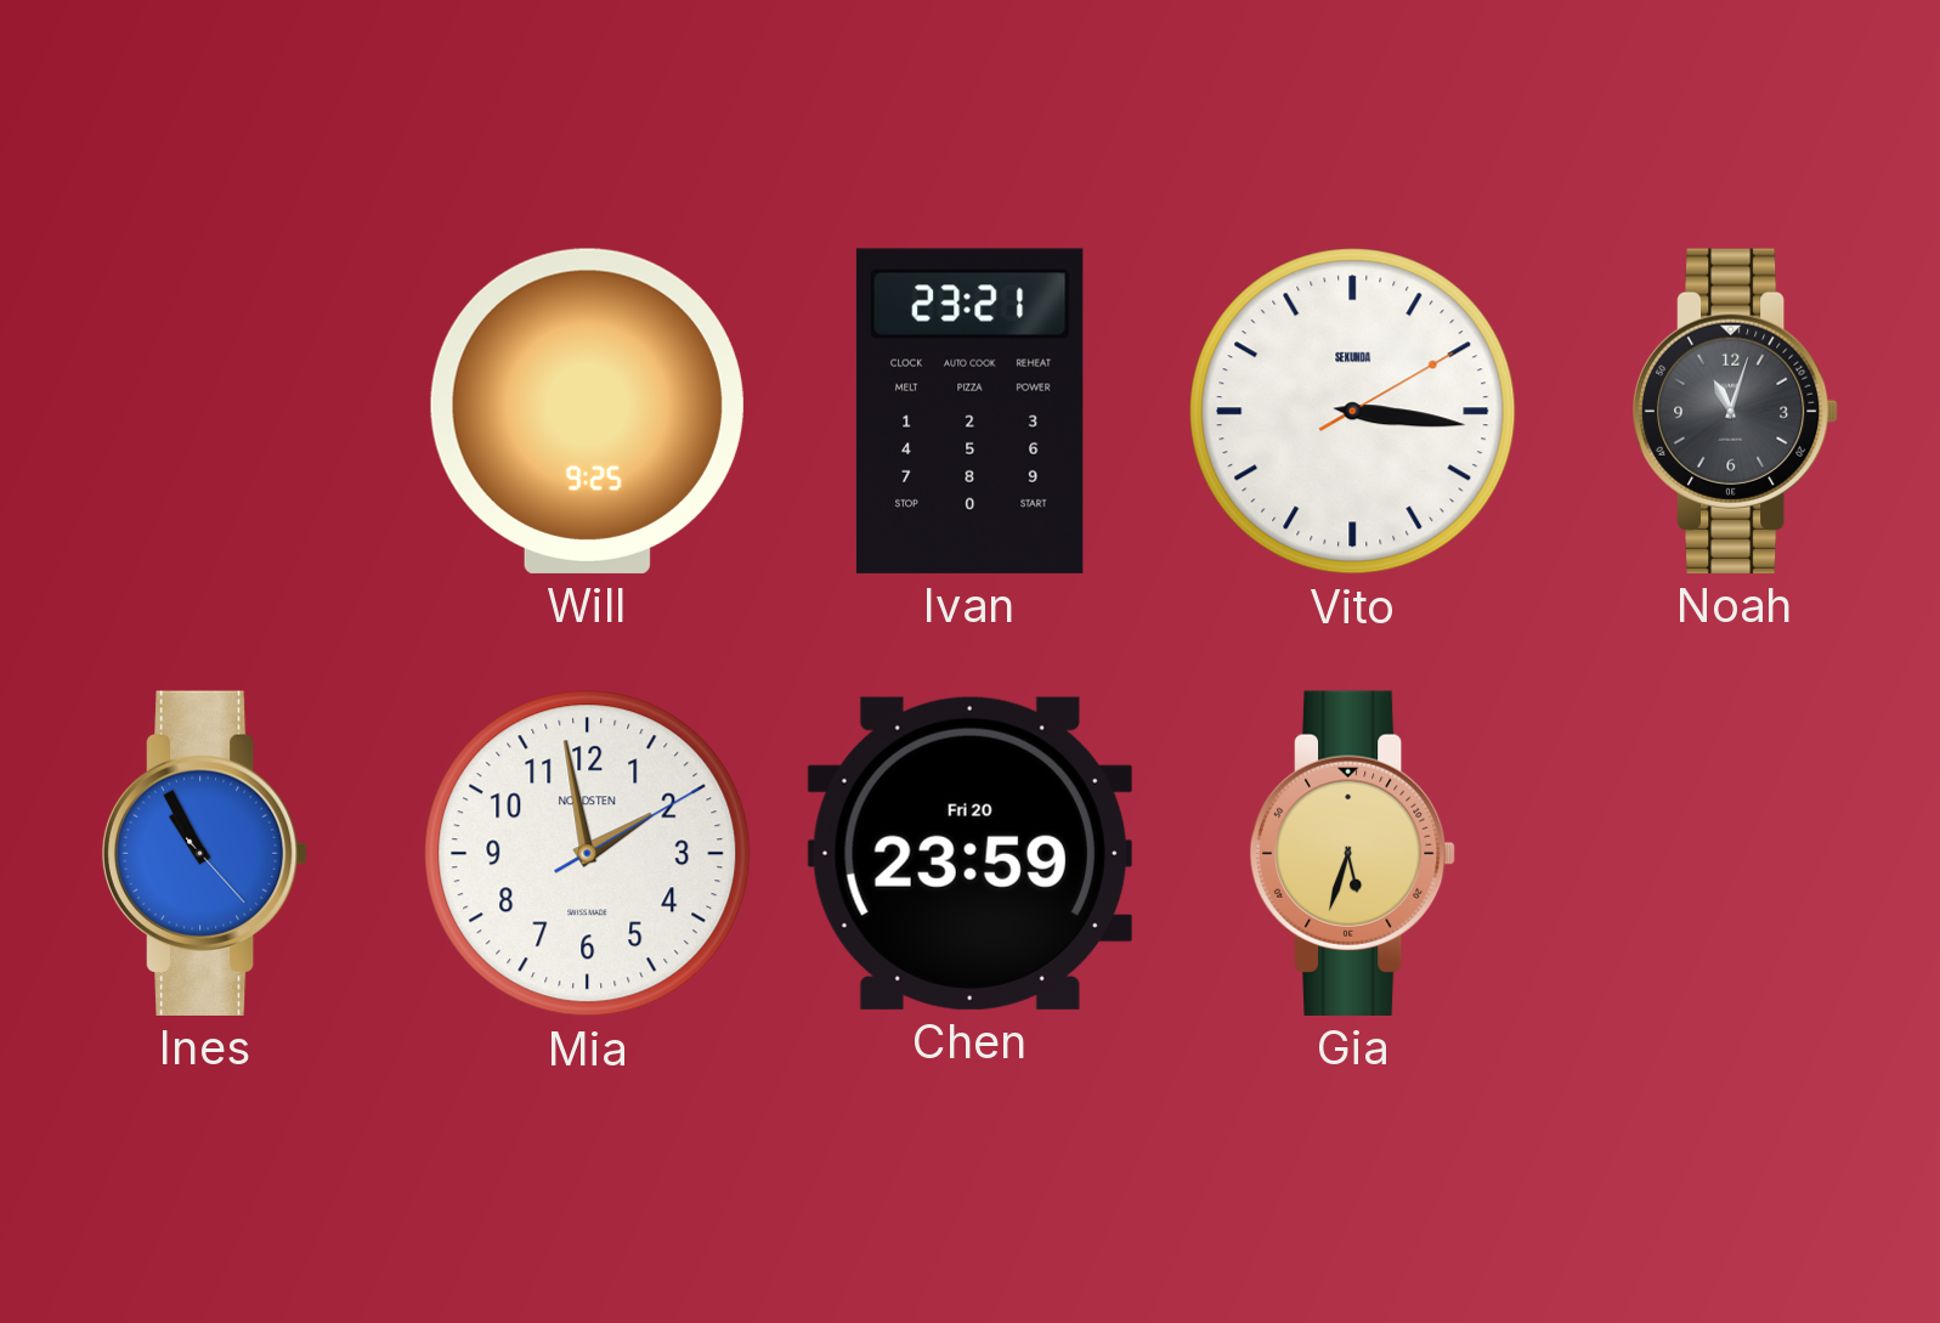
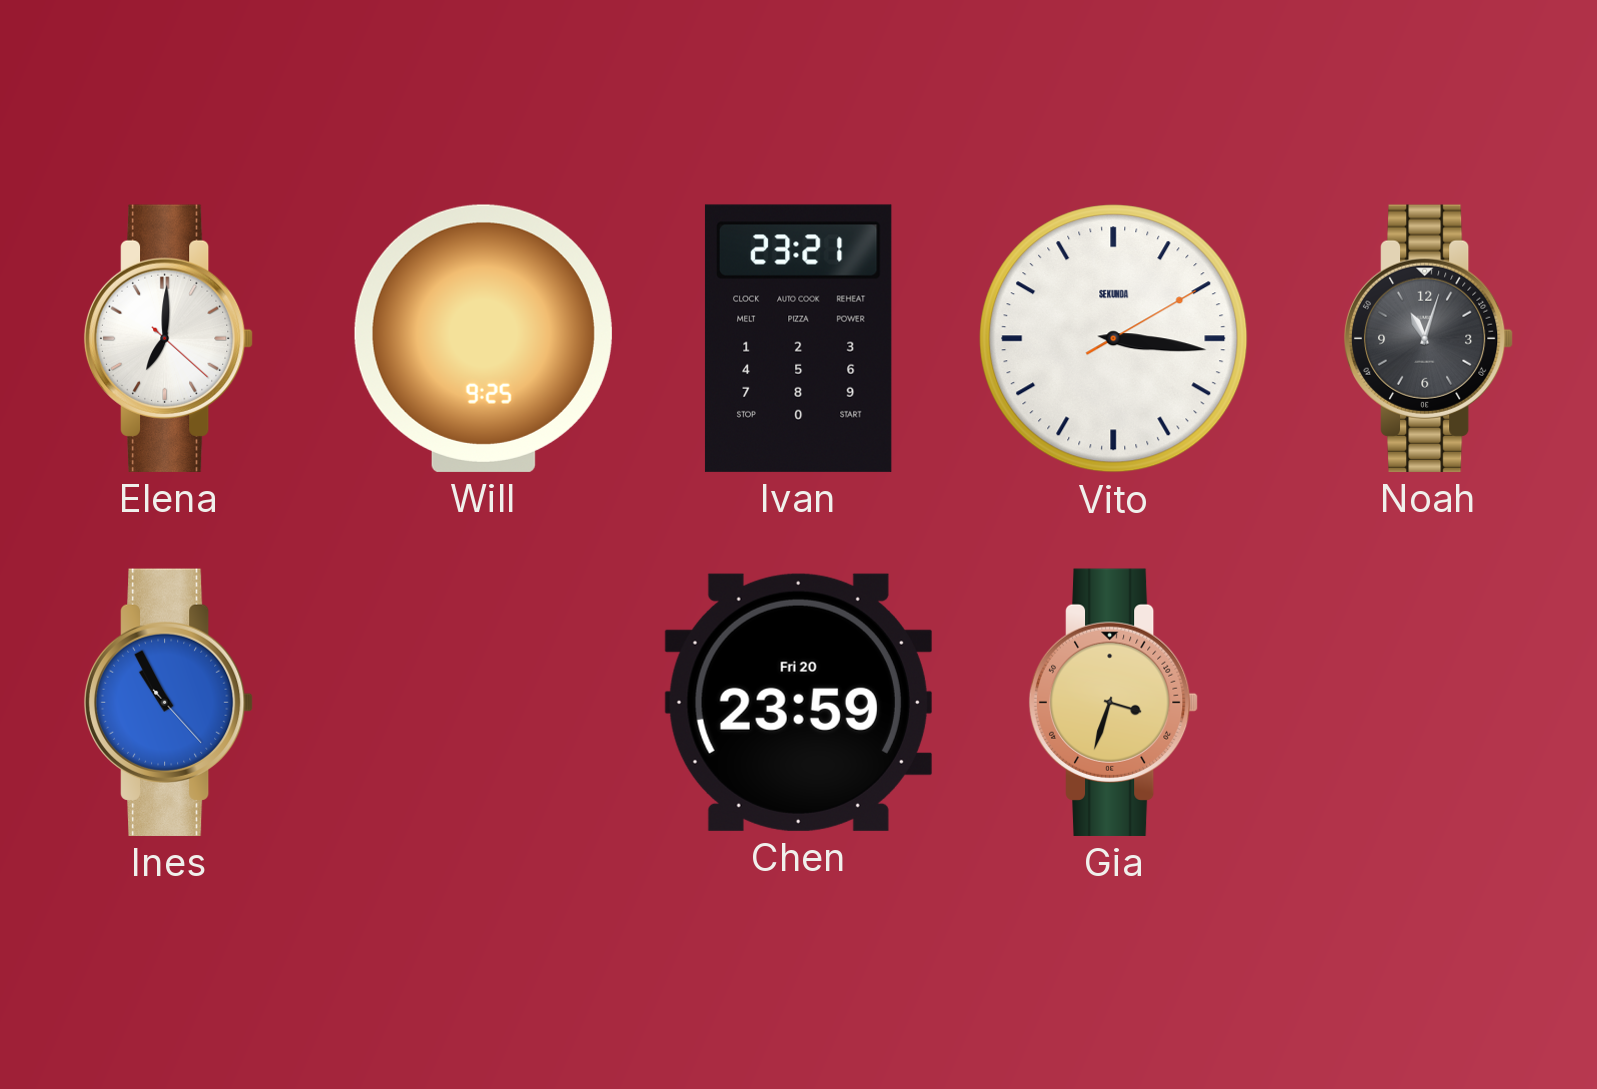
Elena: none -> 7:00
Mia: 1:58 -> none
Gia: 5:33 -> 3:33
